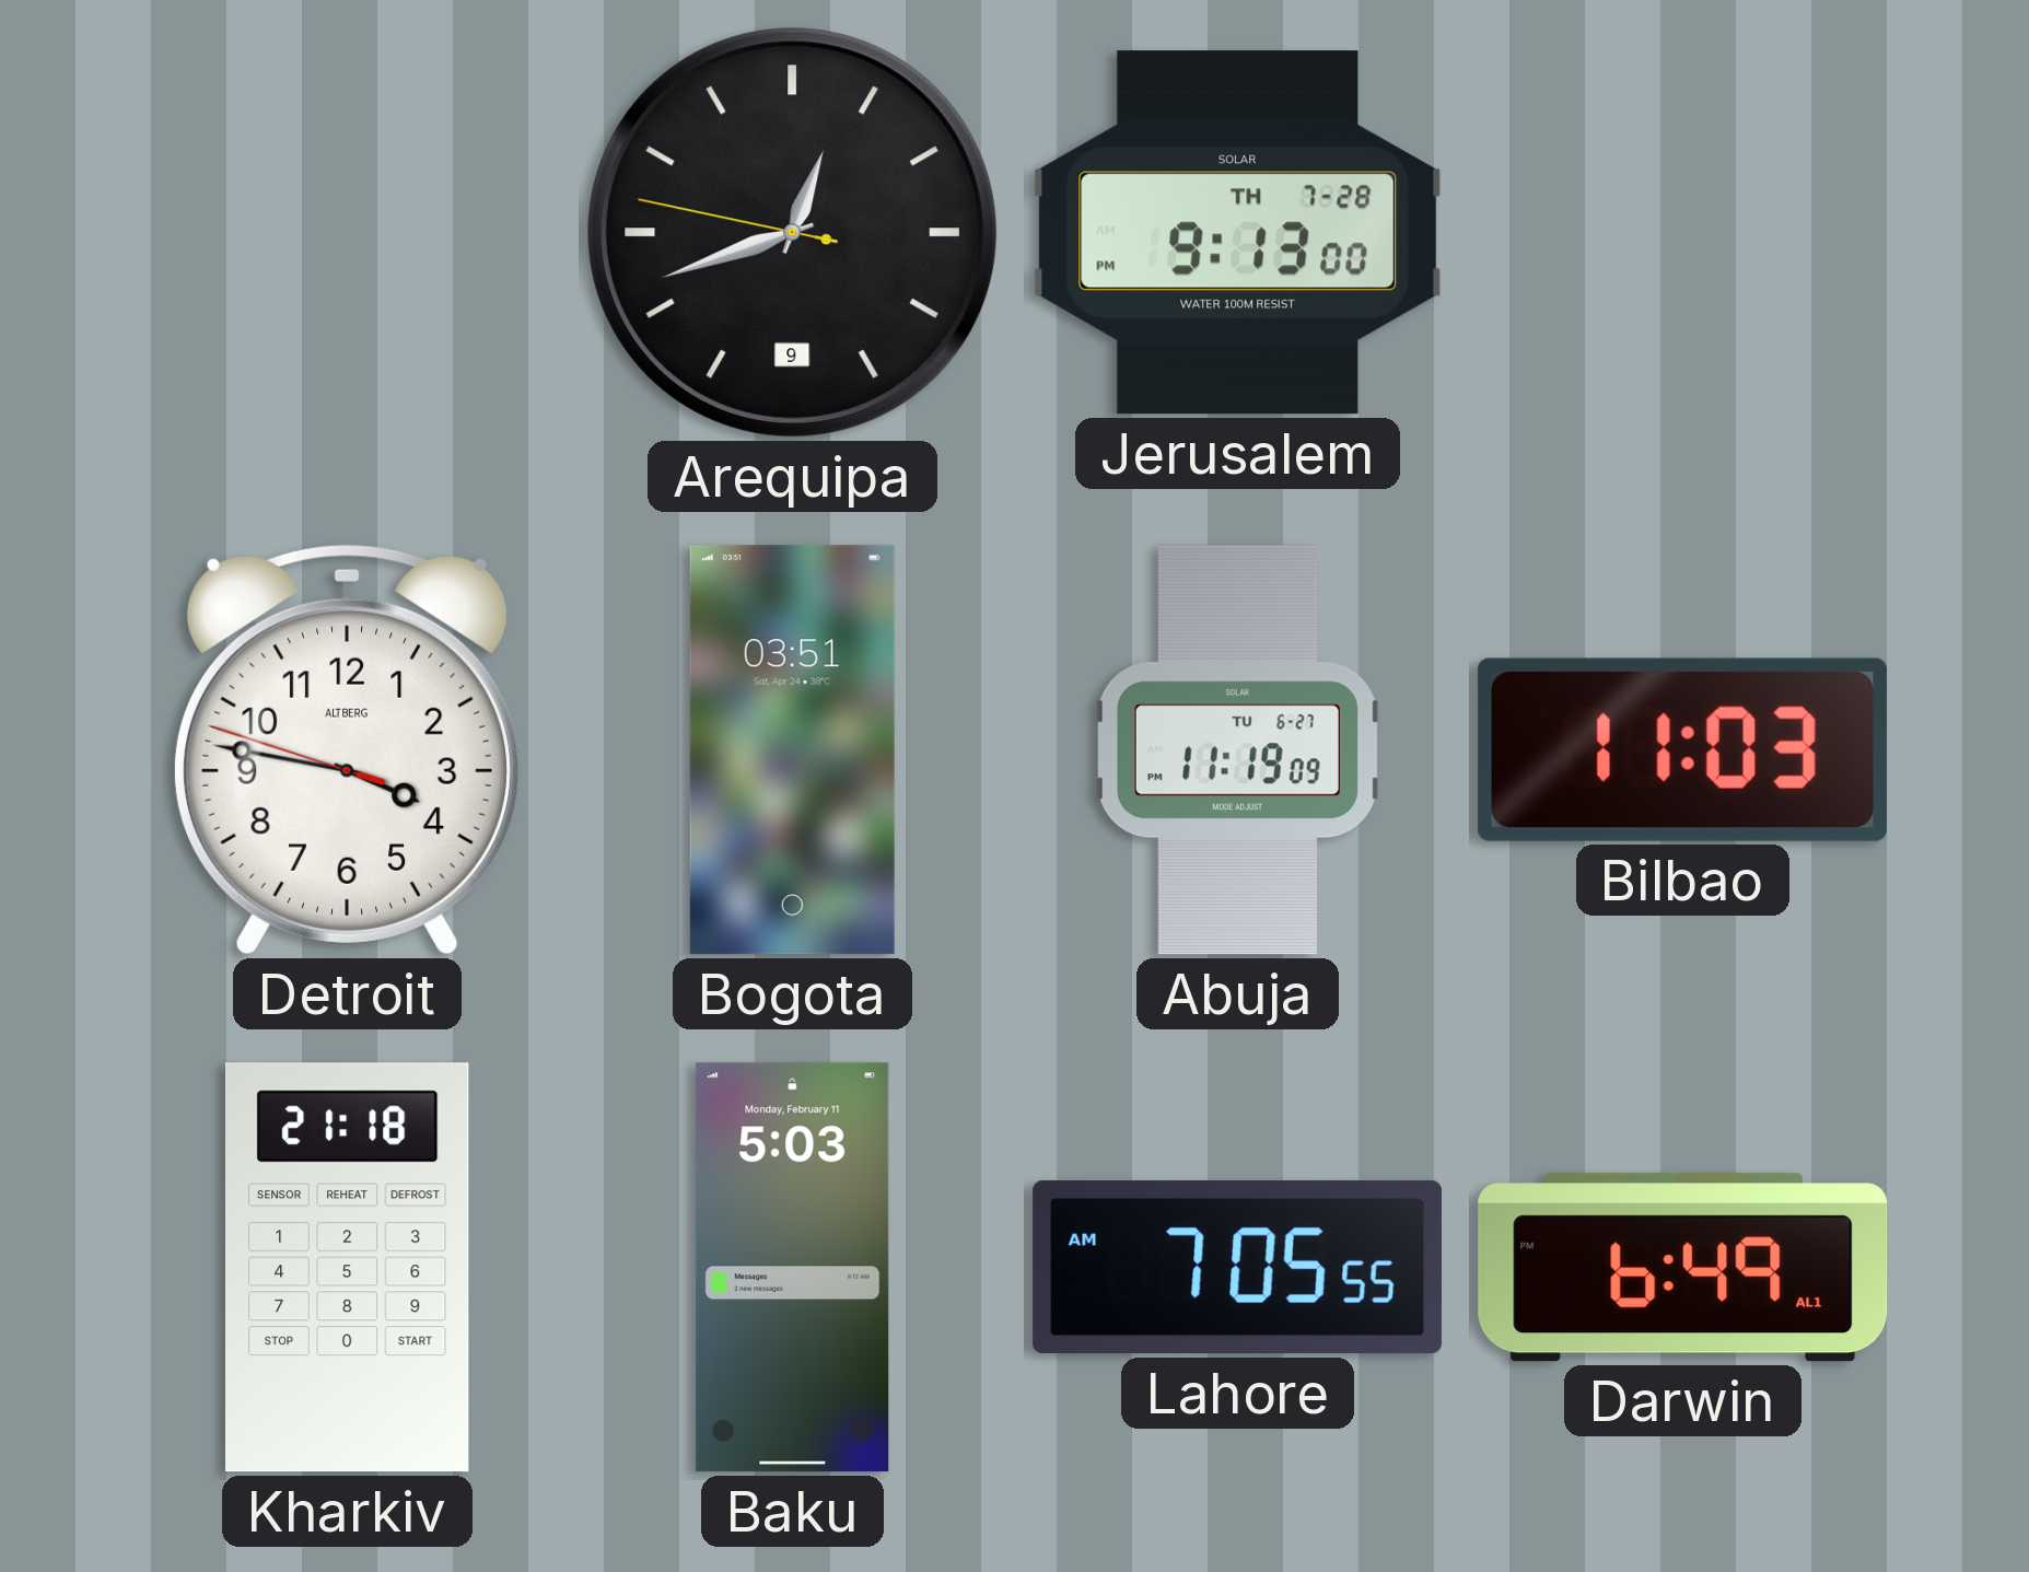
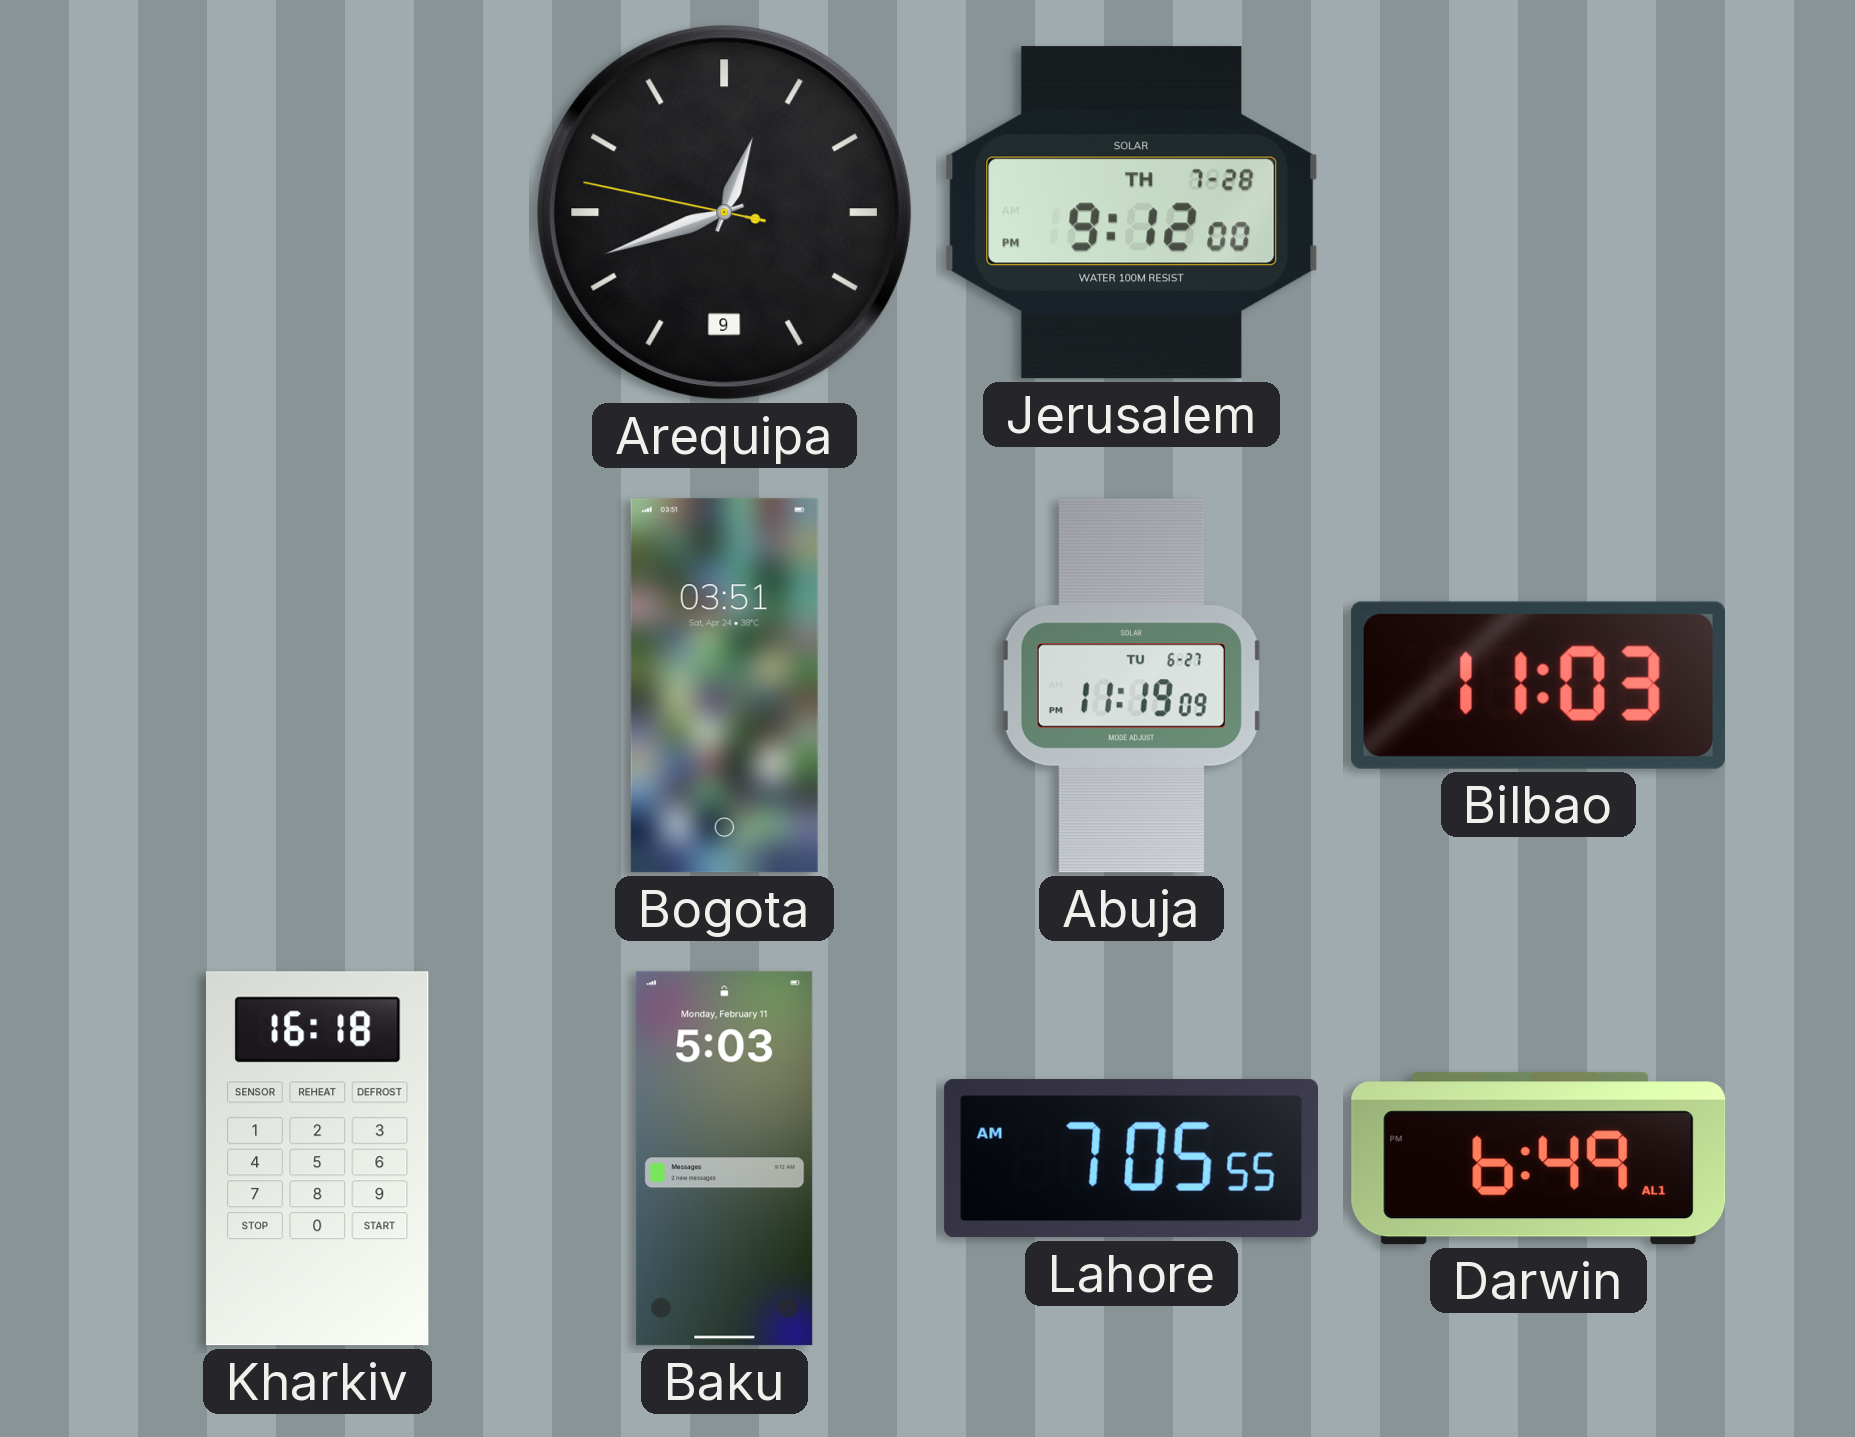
Jerusalem: 9:13 -> 9:12
Detroit: 3:46 -> none
Kharkiv: 21:18 -> 16:18
